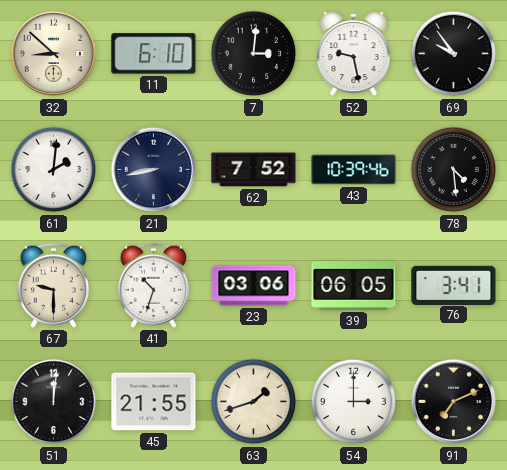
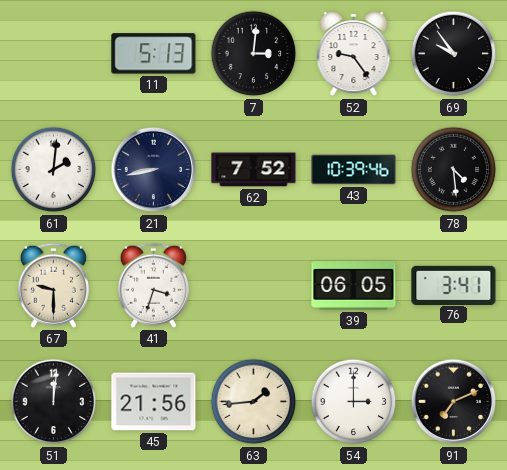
32: 8:52 -> none
11: 6:10 -> 5:13
52: 9:28 -> 9:24
41: 10:33 -> 3:33
23: 03:06 -> none
45: 21:55 -> 21:56
63: 1:42 -> 1:44
